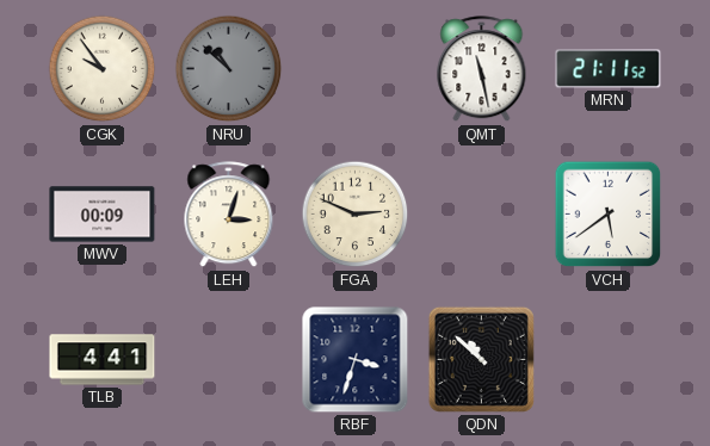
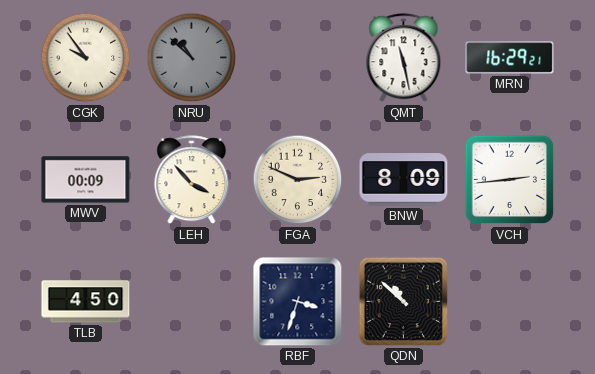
MRN: 21:11 -> 16:29
LEH: 3:03 -> 3:53
BNW: none -> 8:09
VCH: 5:39 -> 2:44
TLB: 4:41 -> 4:50
